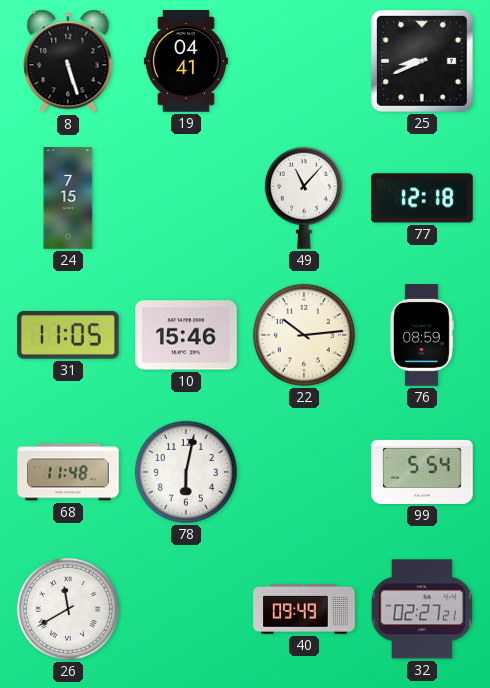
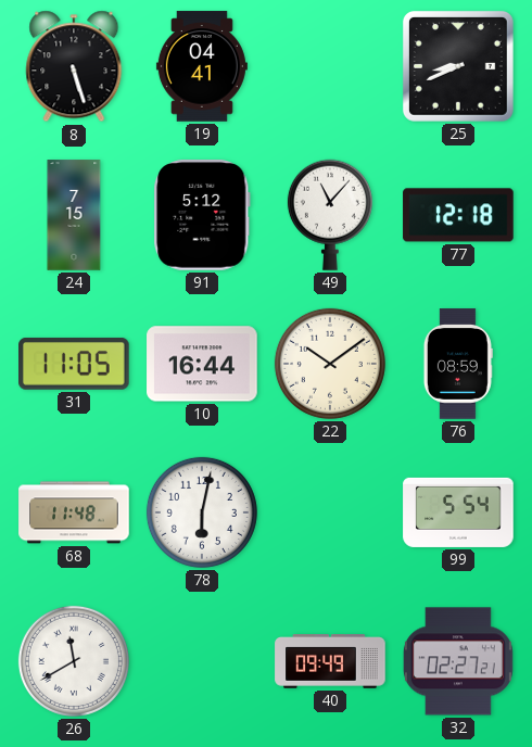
91: none -> 5:12
10: 15:46 -> 16:44
22: 10:14 -> 10:09
